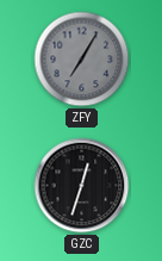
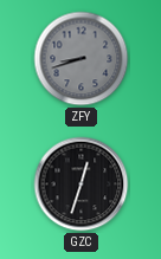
ZFY: 7:05 -> 8:42
